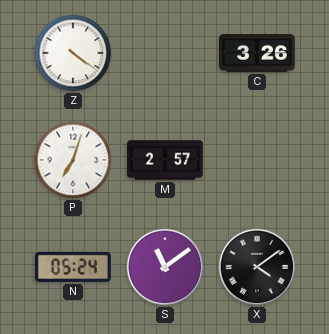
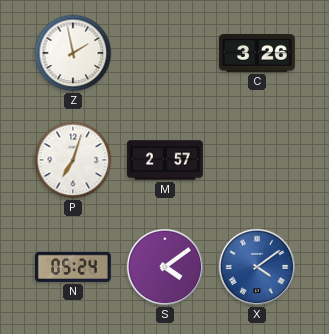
Z: 4:21 -> 1:58
S: 11:09 -> 4:09
X dial: black -> blue
